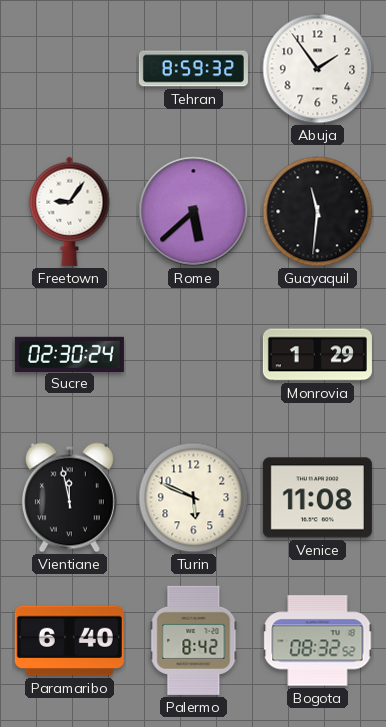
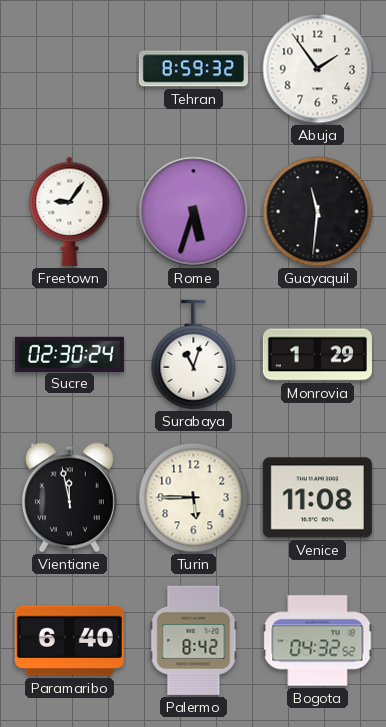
Rome: 5:38 -> 5:33
Surabaya: none -> 11:03
Turin: 5:49 -> 5:45
Bogota: 08:32 -> 04:32
